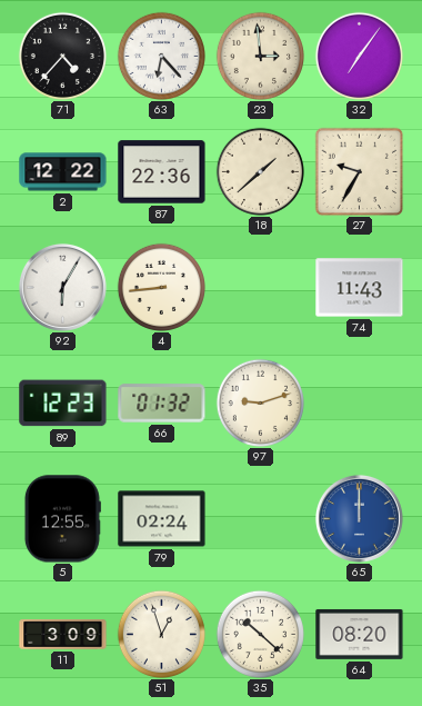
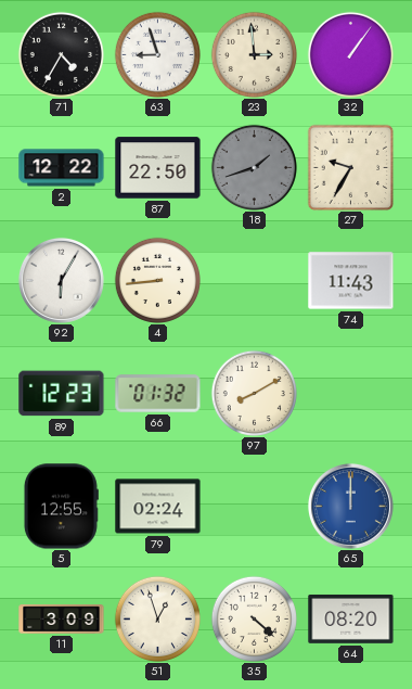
71: 4:37 -> 4:35
63: 6:23 -> 8:57
32: 7:06 -> 1:06
87: 22:36 -> 22:50
18: 1:38 -> 1:42
18 dial: cream -> grey
97: 9:12 -> 8:10
35: 10:22 -> 4:22
